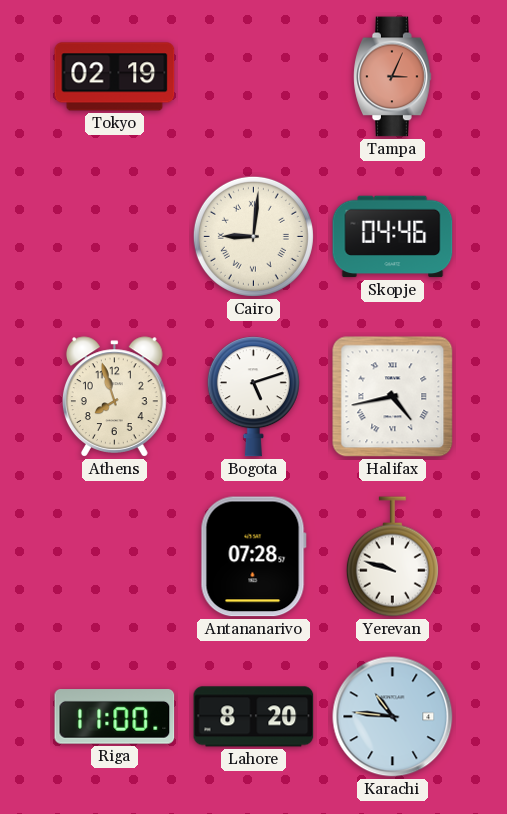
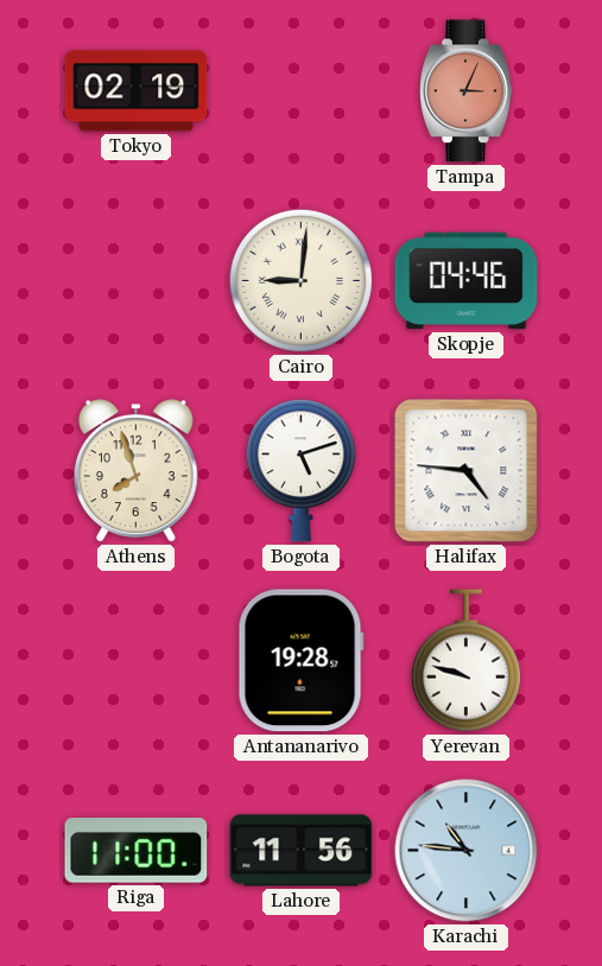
Halifax: 4:43 -> 4:46
Antananarivo: 07:28 -> 19:28
Lahore: 8:20 -> 11:56
